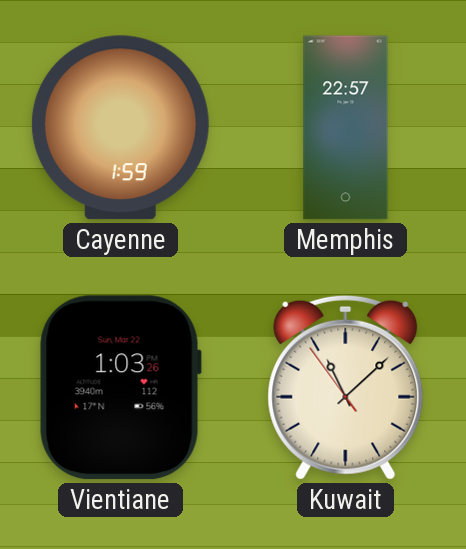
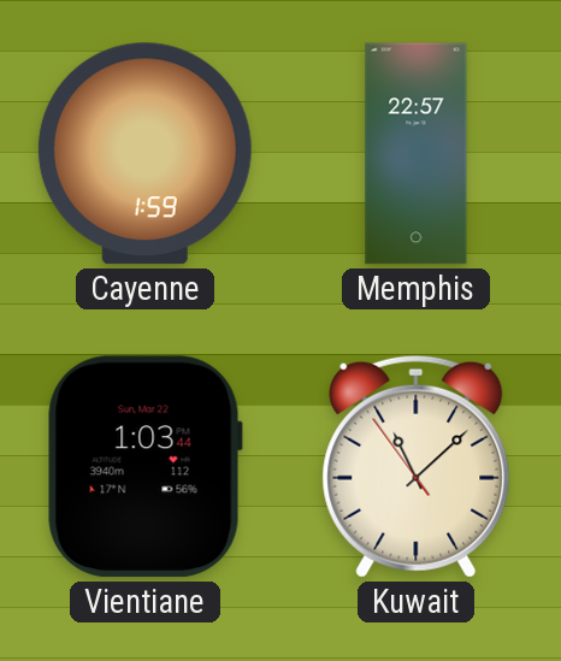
Vientiane: 1:03:26 -> 1:03:44
